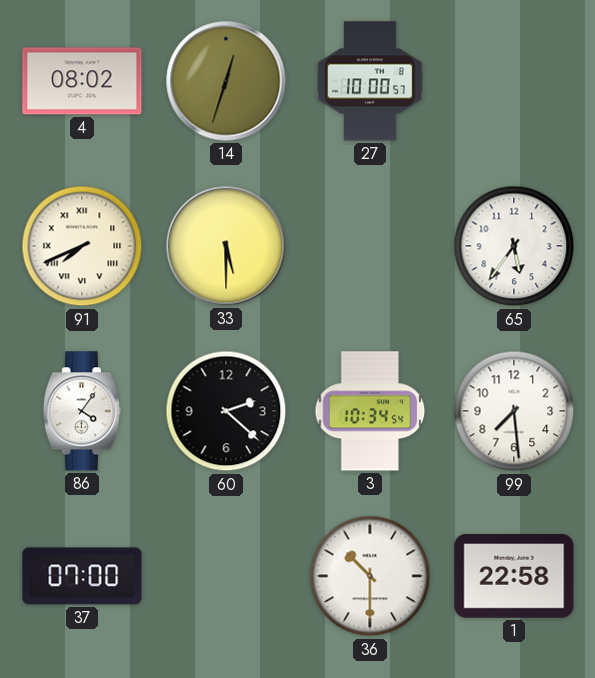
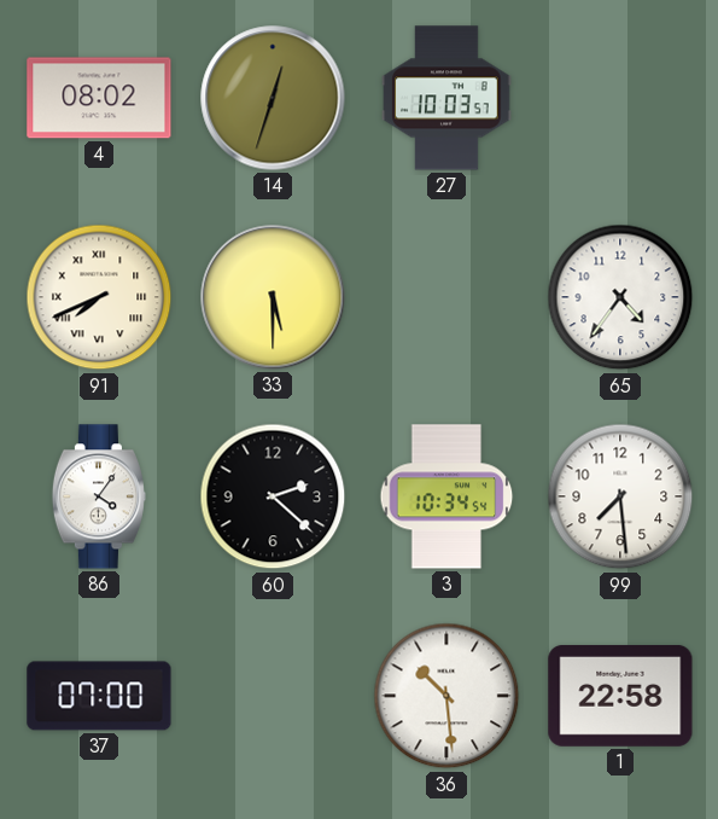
27: 10:00 -> 10:03
65: 5:36 -> 4:36
36: 10:30 -> 10:29
